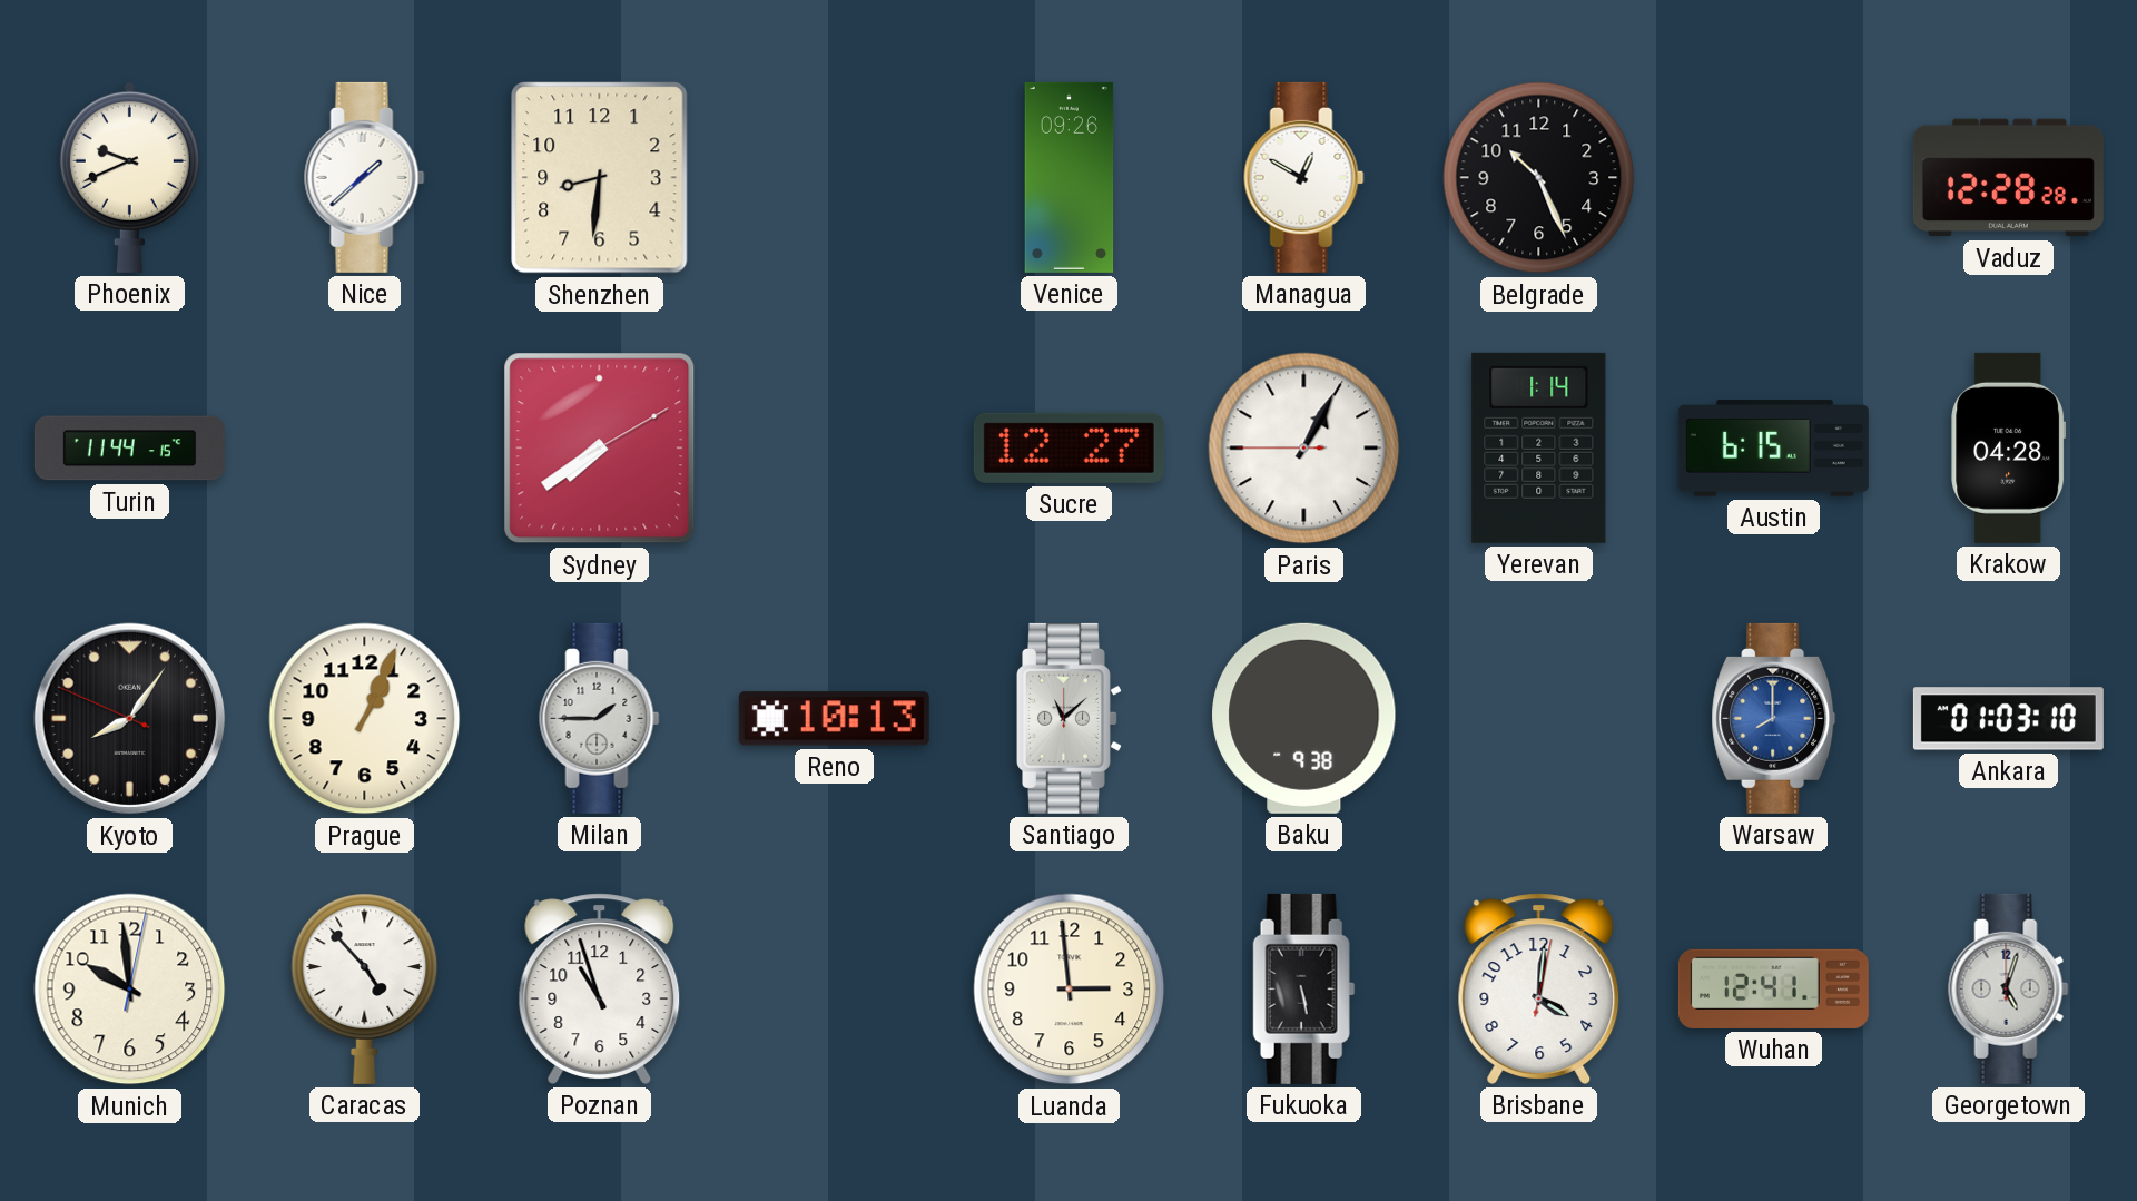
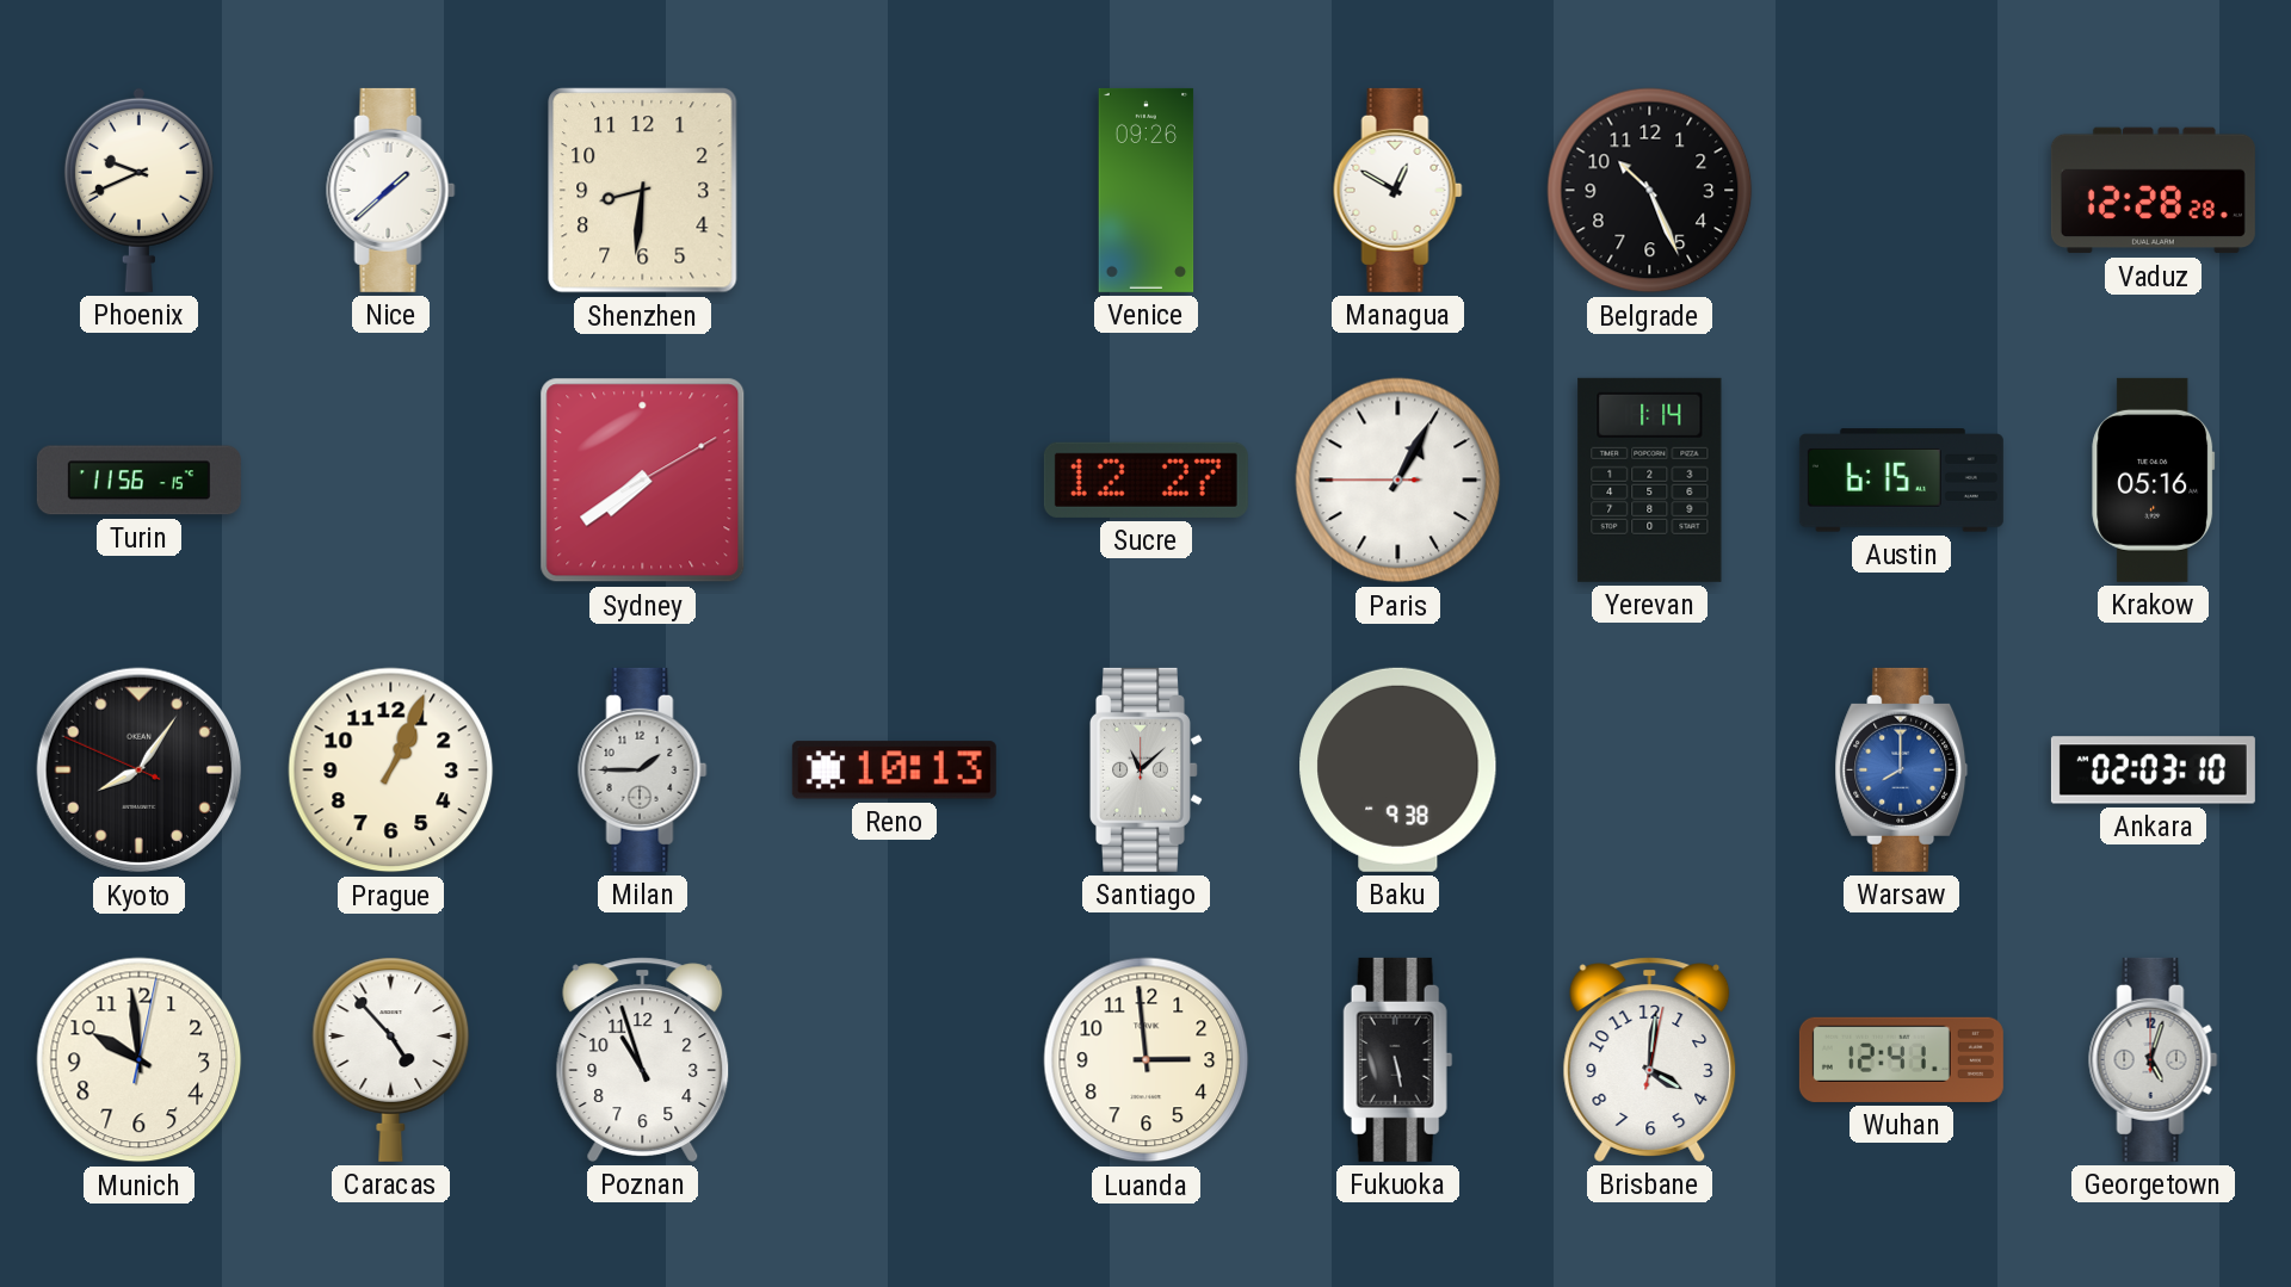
Turin: 11:44 -> 11:56
Krakow: 04:28 -> 05:16
Ankara: 01:03 -> 02:03
